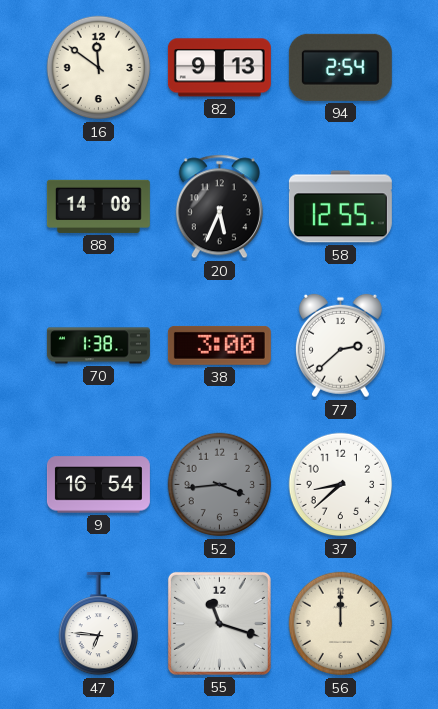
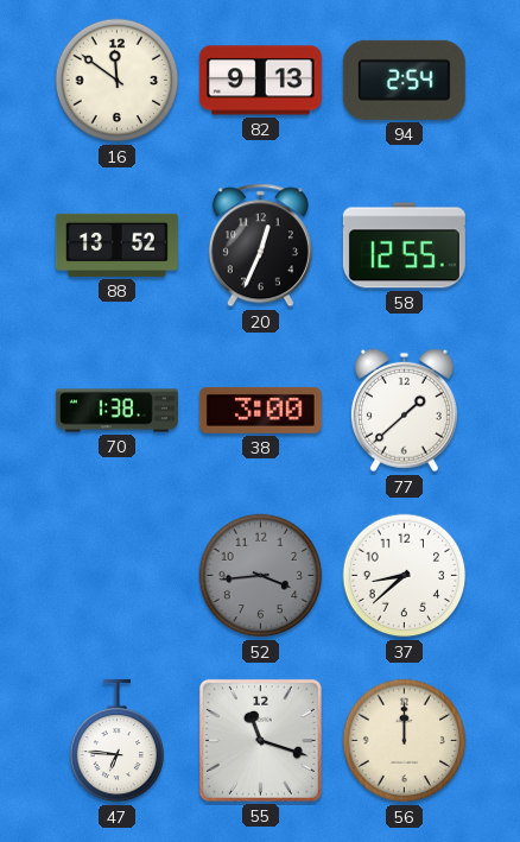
88: 14:08 -> 13:52
20: 5:34 -> 12:34
77: 2:38 -> 1:38
9: 16:54 -> none
